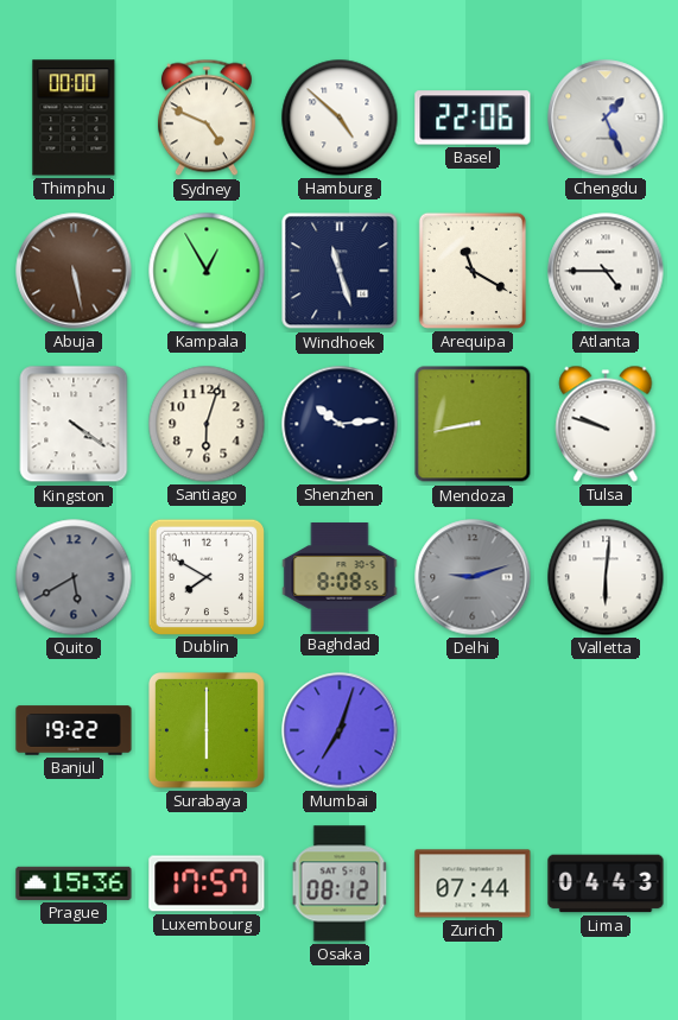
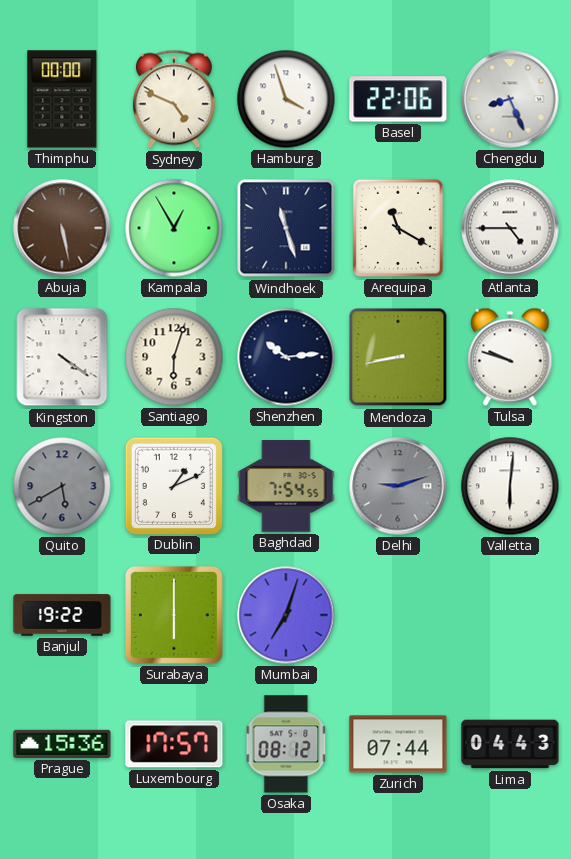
Hamburg: 4:52 -> 3:57
Chengdu: 1:26 -> 8:26
Dublin: 7:50 -> 1:11
Baghdad: 8:08 -> 7:54
